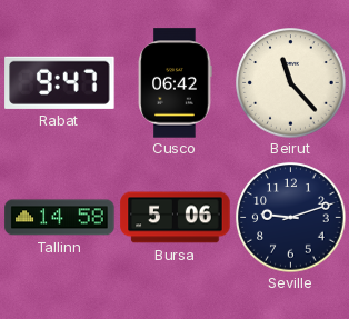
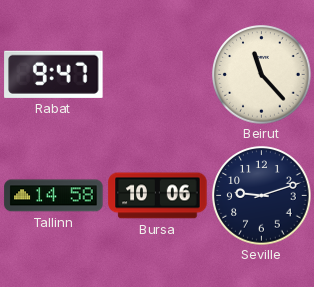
Cusco: 06:42 -> none
Bursa: 5:06 -> 10:06
